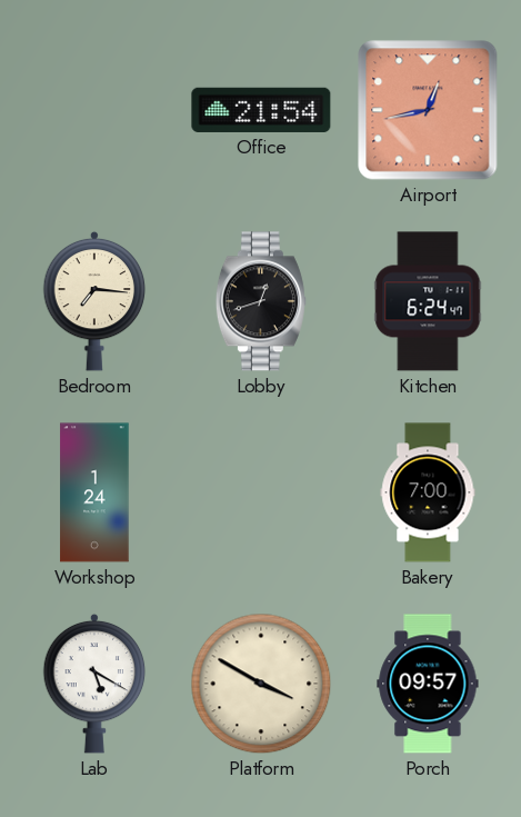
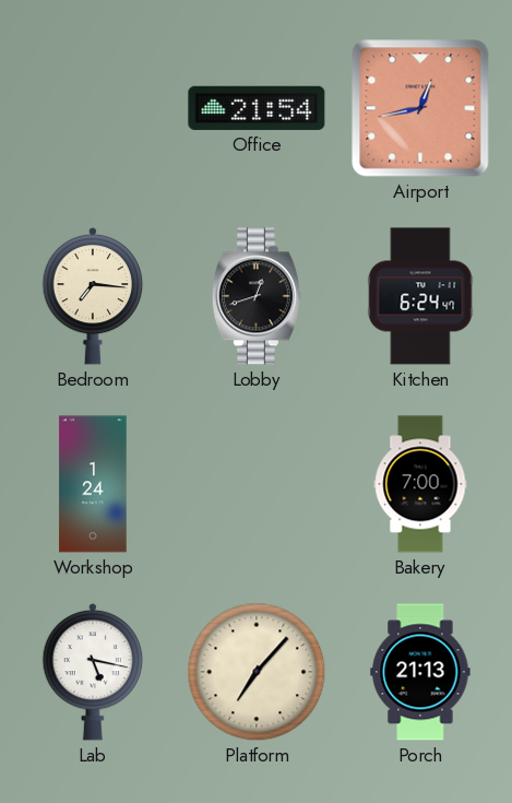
Lab: 5:20 -> 5:17
Platform: 3:50 -> 7:07
Porch: 09:57 -> 21:13
